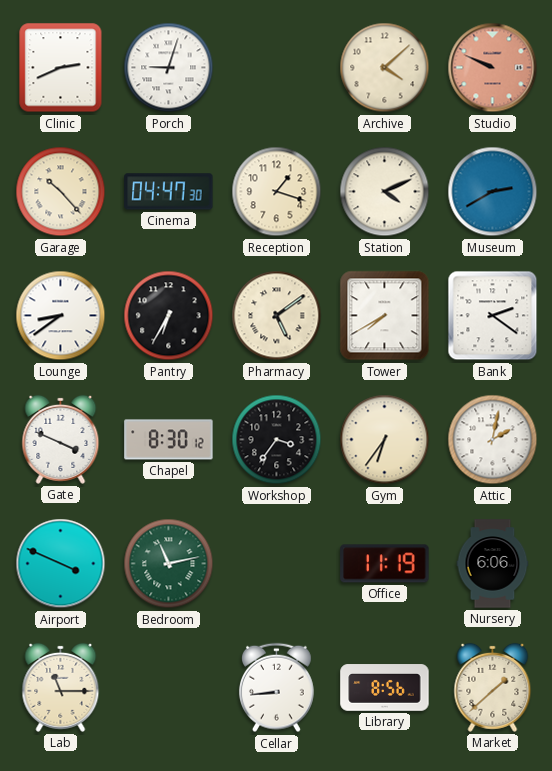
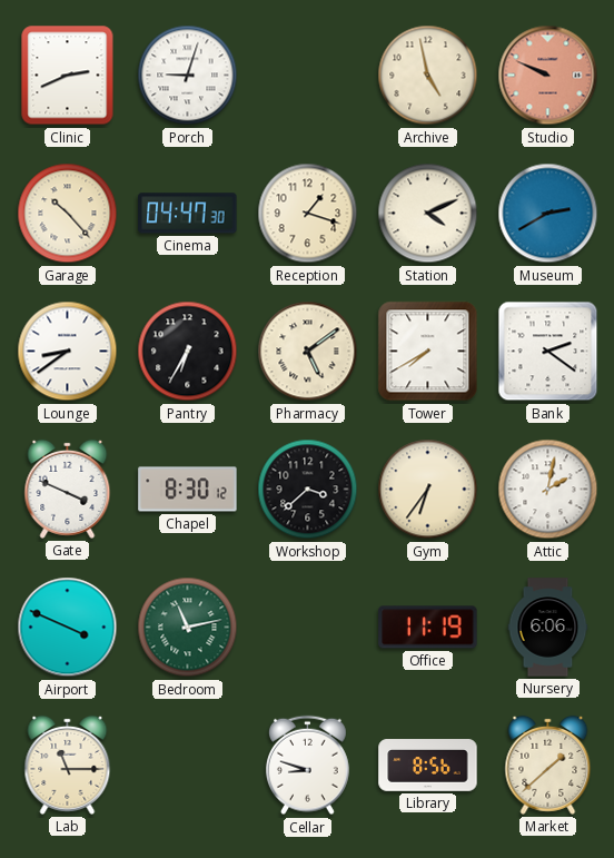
Archive: 4:08 -> 4:58
Workshop: 3:36 -> 3:38
Cellar: 8:44 -> 8:48
